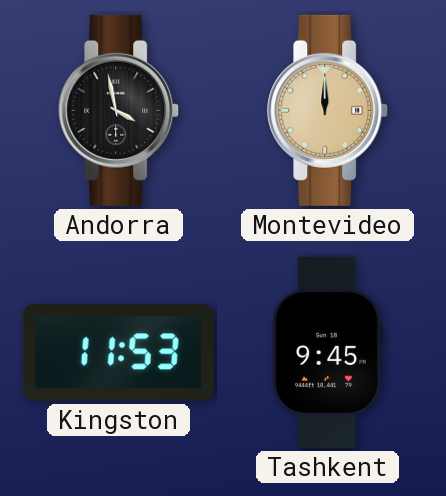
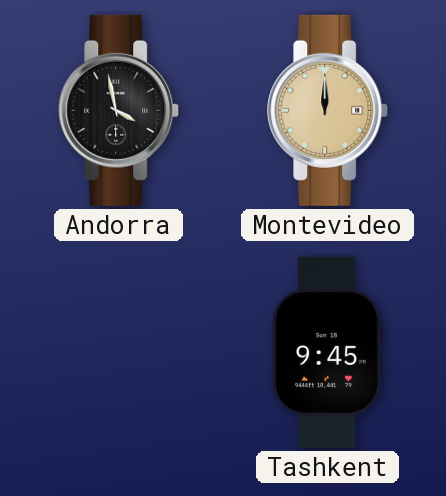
Kingston: 11:53 -> none
